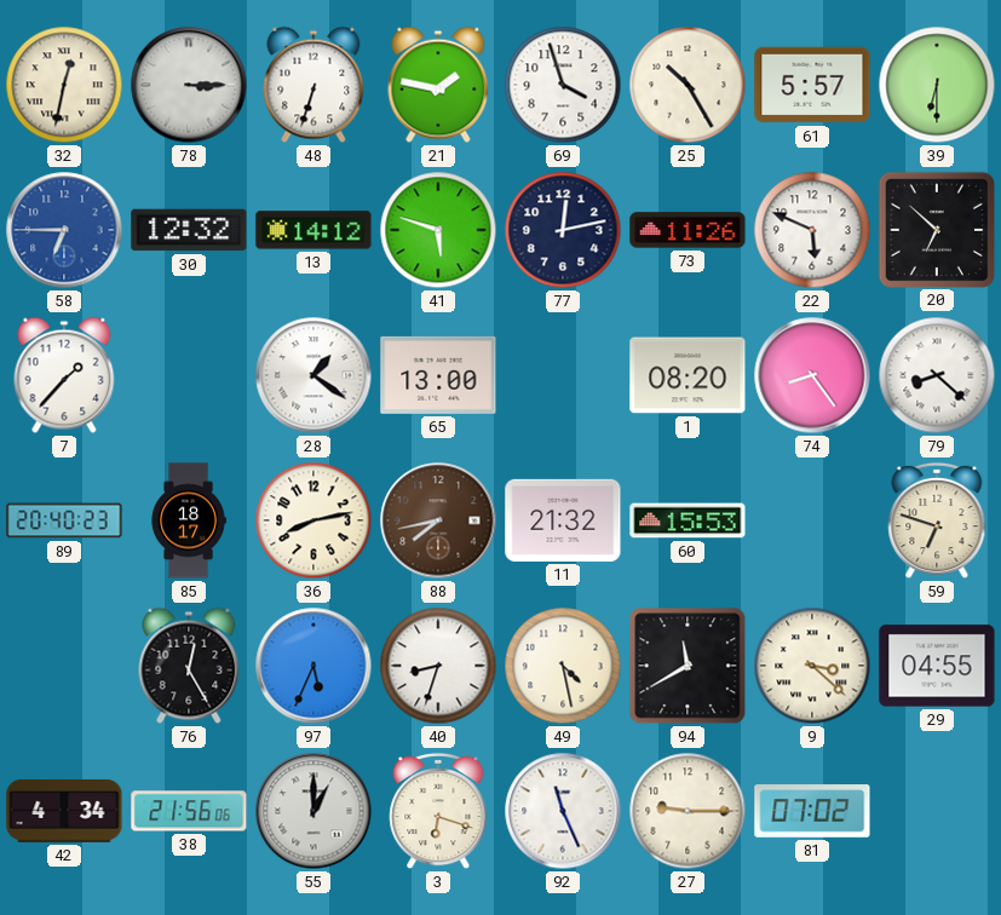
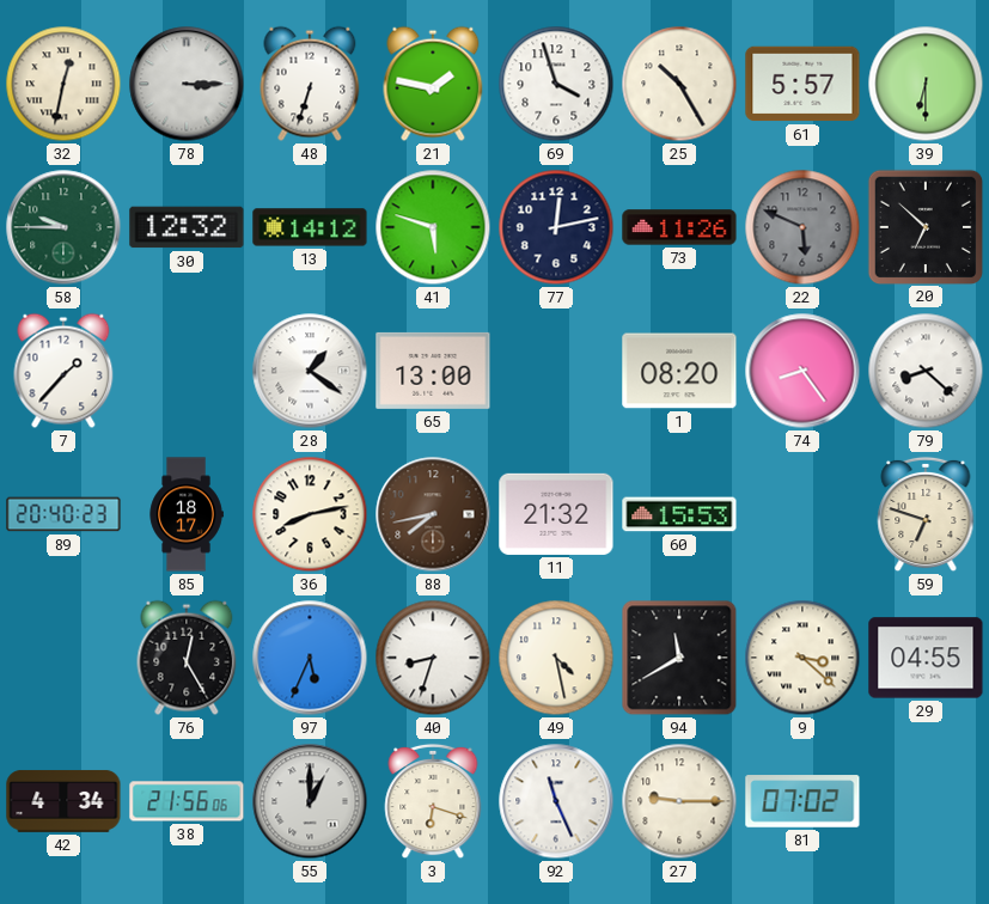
58: 6:45 -> 9:45
58 dial: blue -> green
22 dial: white -> grey
